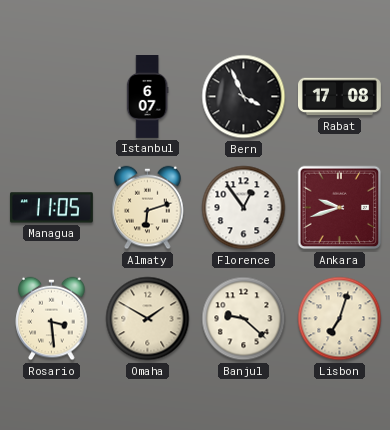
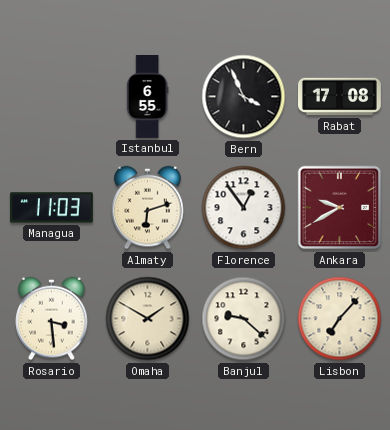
Istanbul: 6:07 -> 6:55
Managua: 11:05 -> 11:03
Ankara: 9:42 -> 9:40
Lisbon: 7:03 -> 7:07
